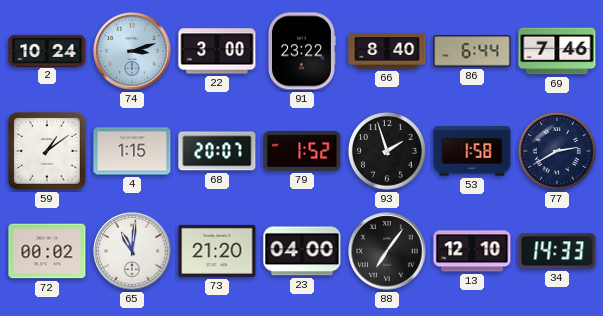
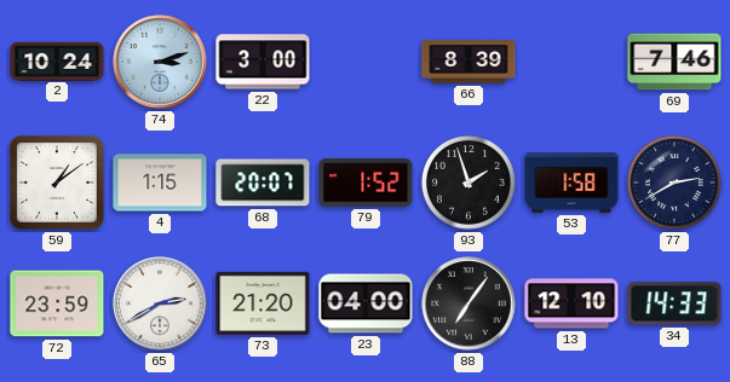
91: 23:22 -> none
66: 8:40 -> 8:39
86: 6:44 -> none
72: 00:02 -> 23:59
65: 11:01 -> 2:40
